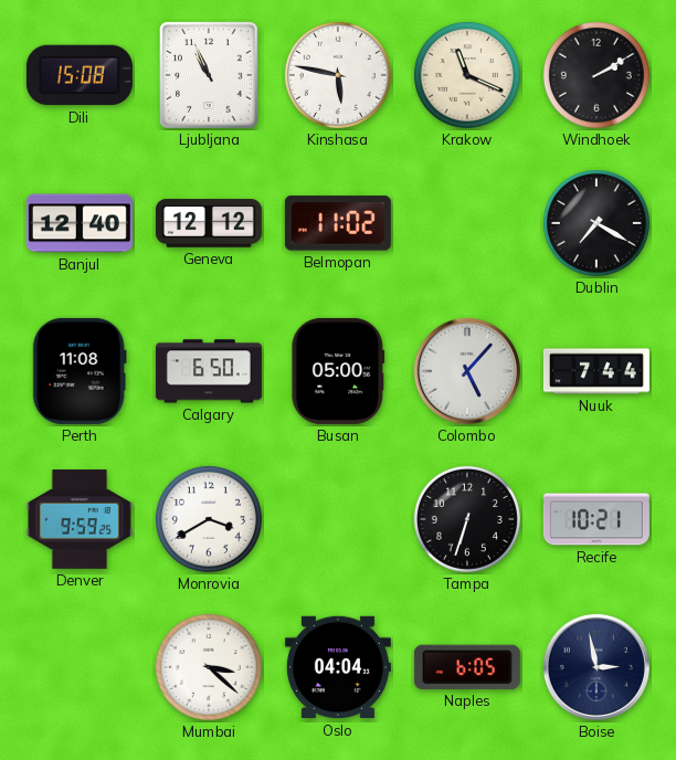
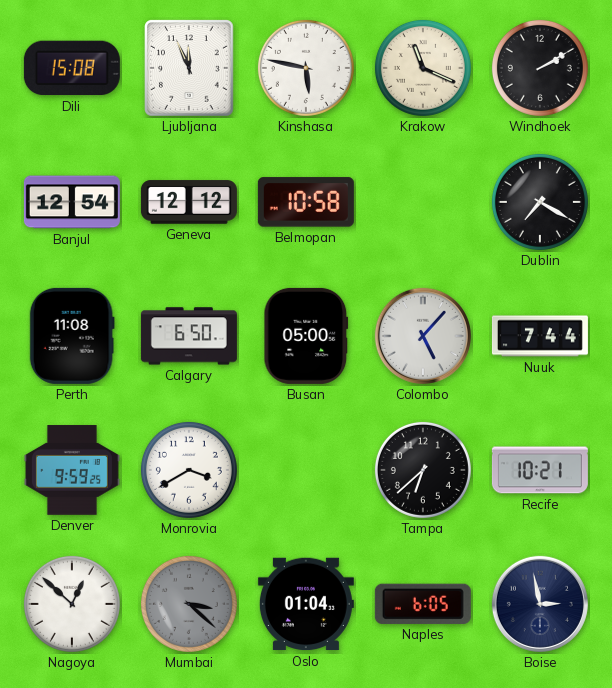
Ljubljana: 10:56 -> 11:56
Banjul: 12:40 -> 12:54
Belmopan: 11:02 -> 10:58
Tampa: 6:33 -> 6:38
Nagoya: none -> 12:52
Mumbai dial: white -> grey
Oslo: 04:04 -> 01:04
